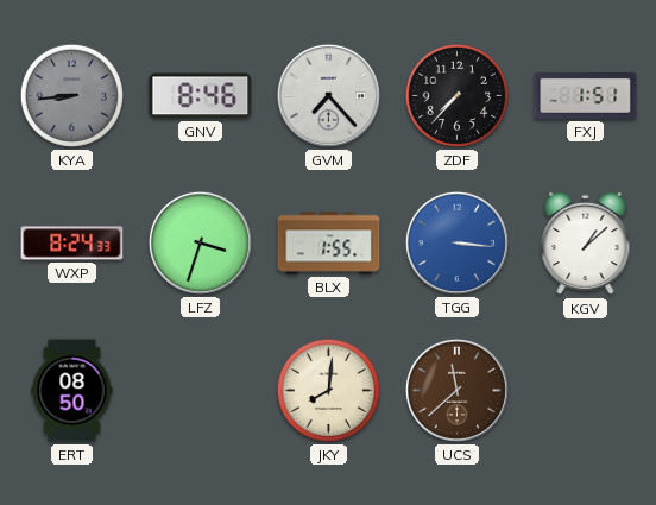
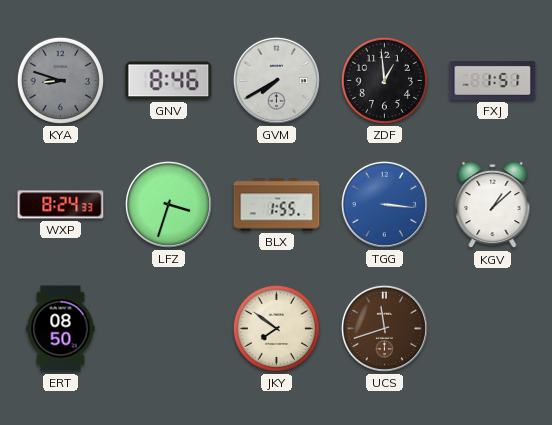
KYA: 8:44 -> 8:48
GVM: 7:23 -> 7:40
ZDF: 7:37 -> 12:59
JKY: 8:01 -> 7:51
UCS: 11:38 -> 11:42
